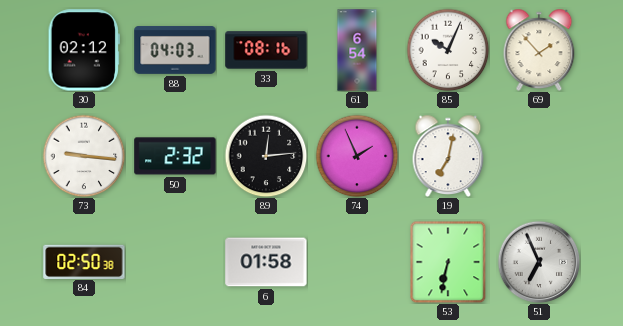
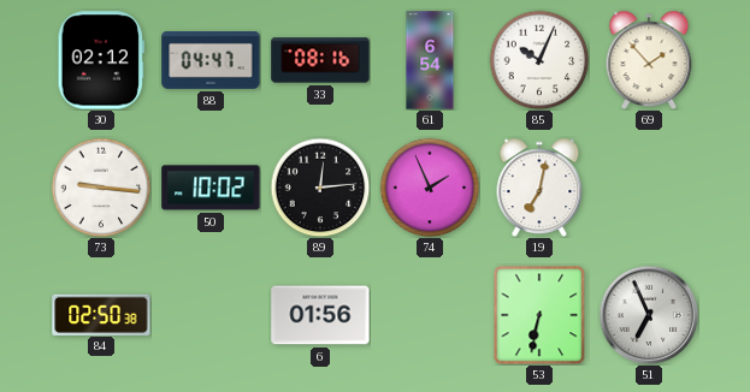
88: 04:03 -> 04:47
50: 2:32 -> 10:02
6: 01:58 -> 01:56
